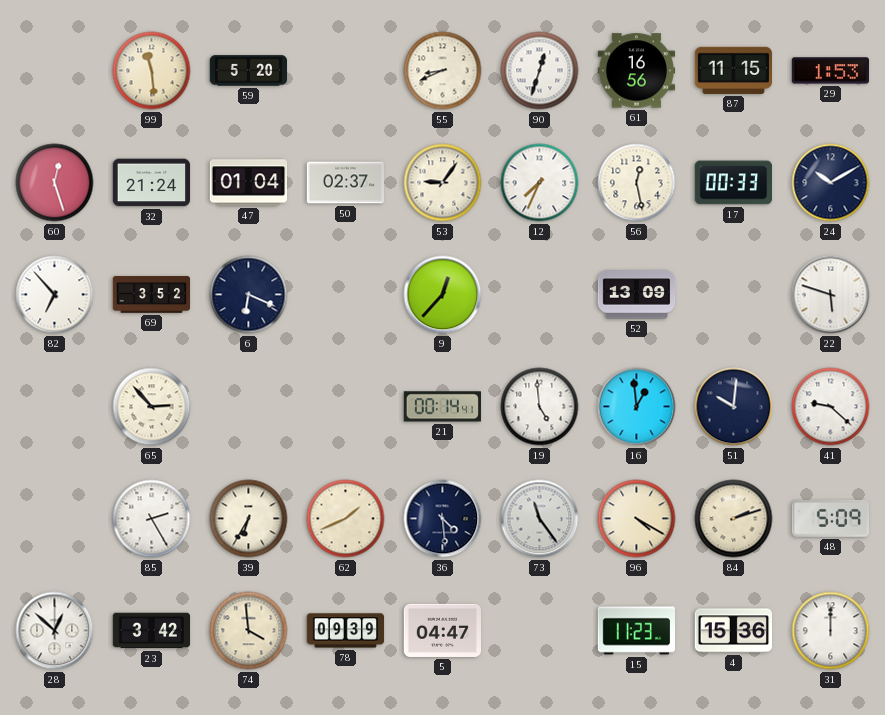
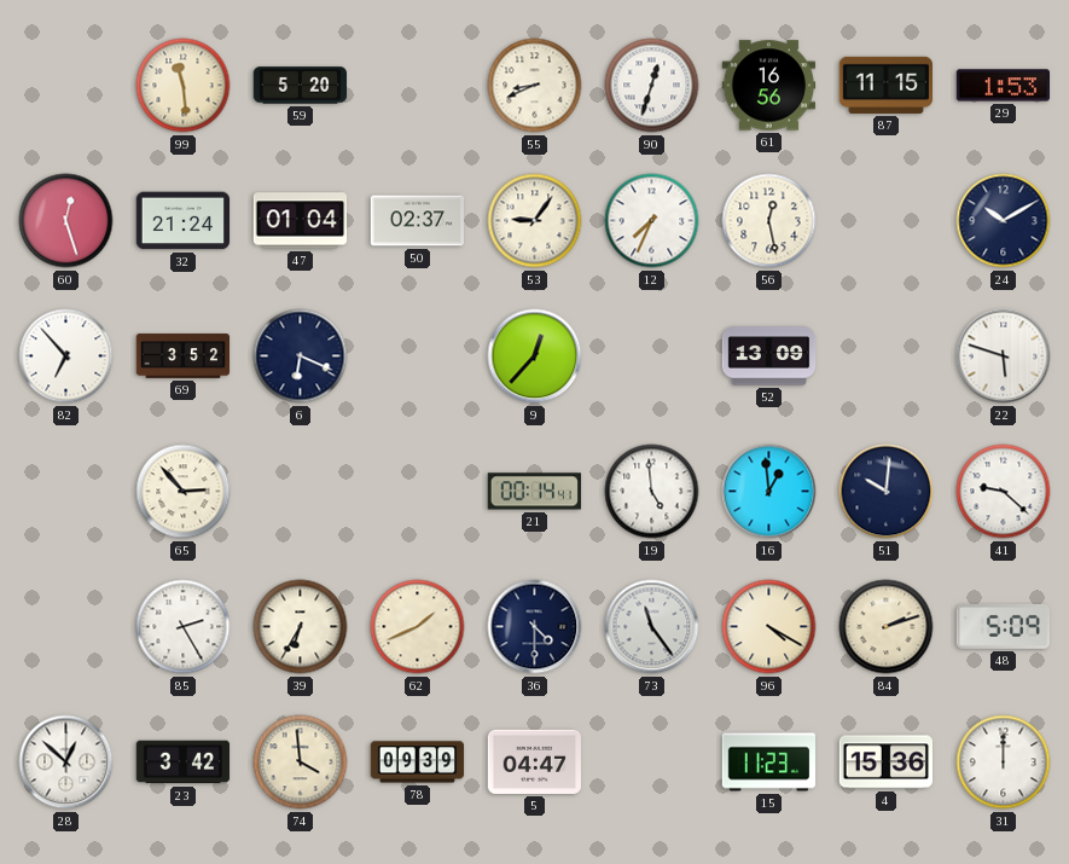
17: 00:33 -> none
36: 4:29 -> 4:30
